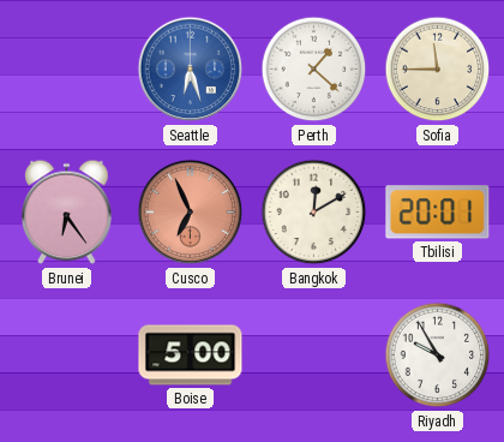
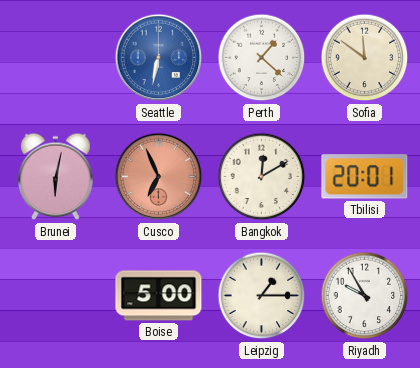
Seattle: 6:27 -> 6:32
Sofia: 11:45 -> 11:51
Brunei: 6:24 -> 6:02
Leipzig: none -> 1:15
